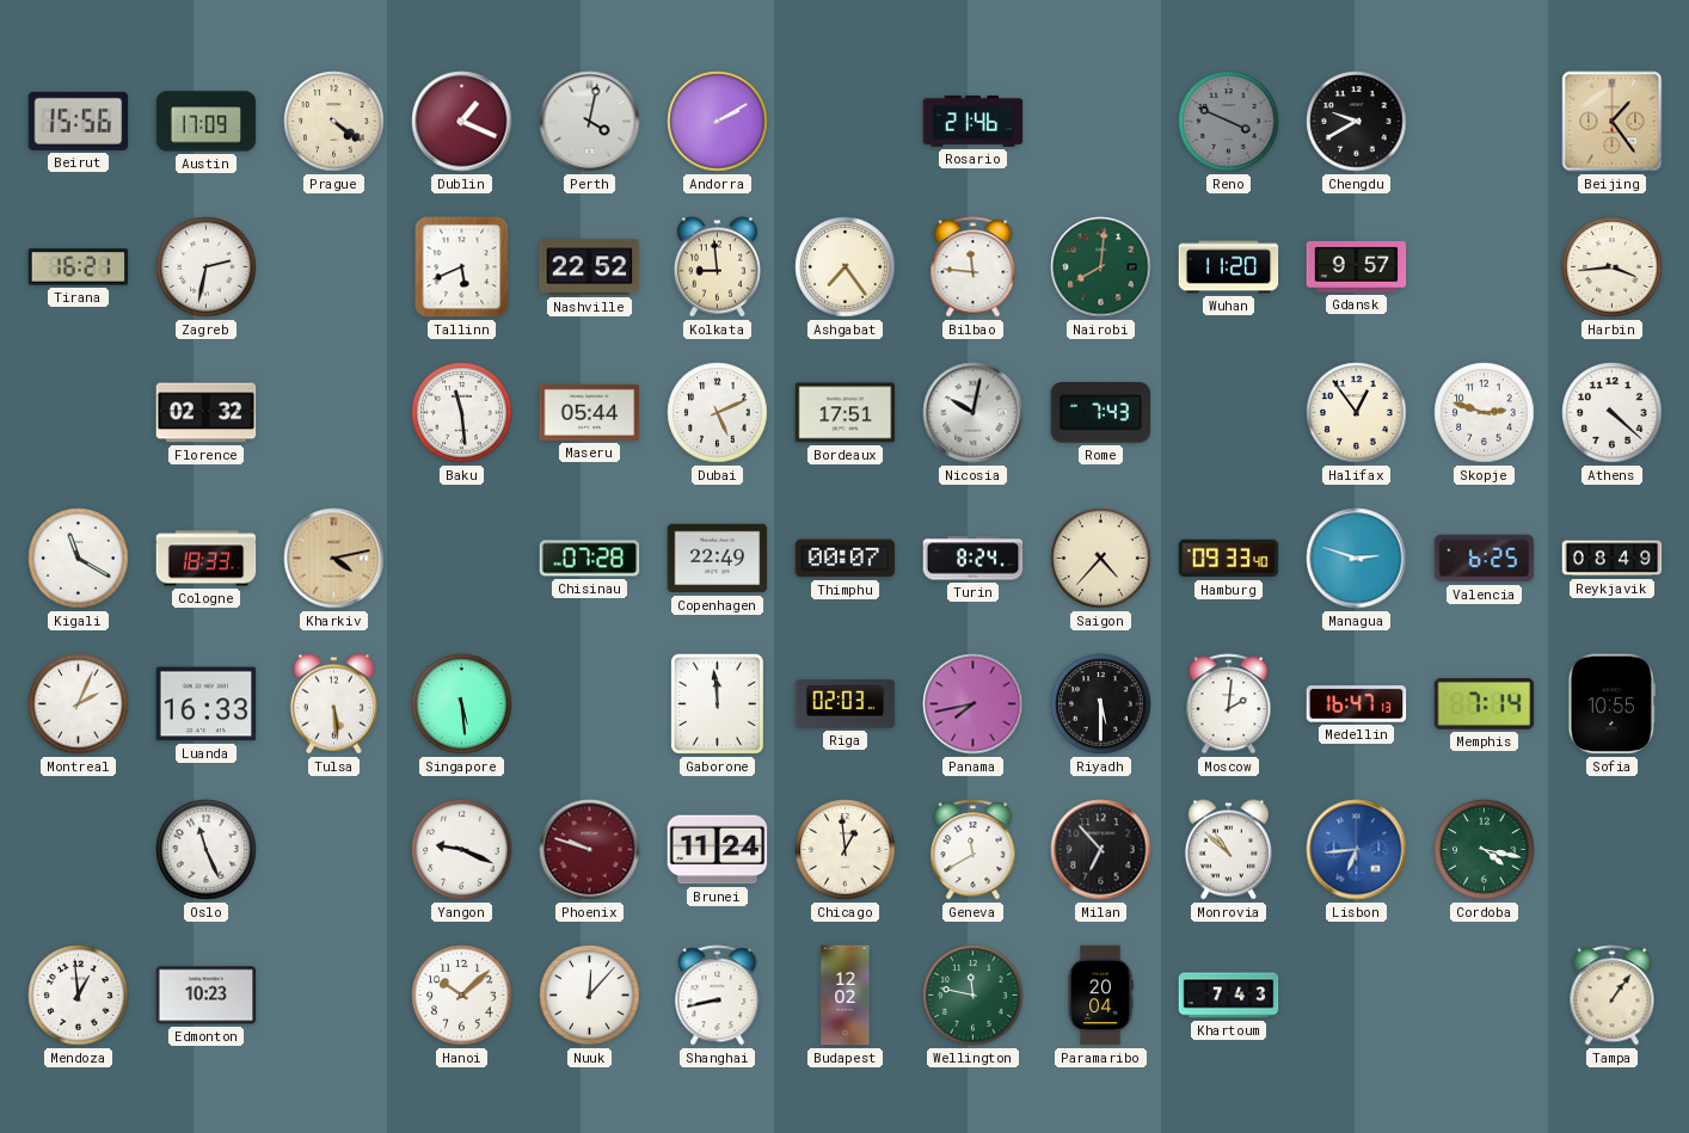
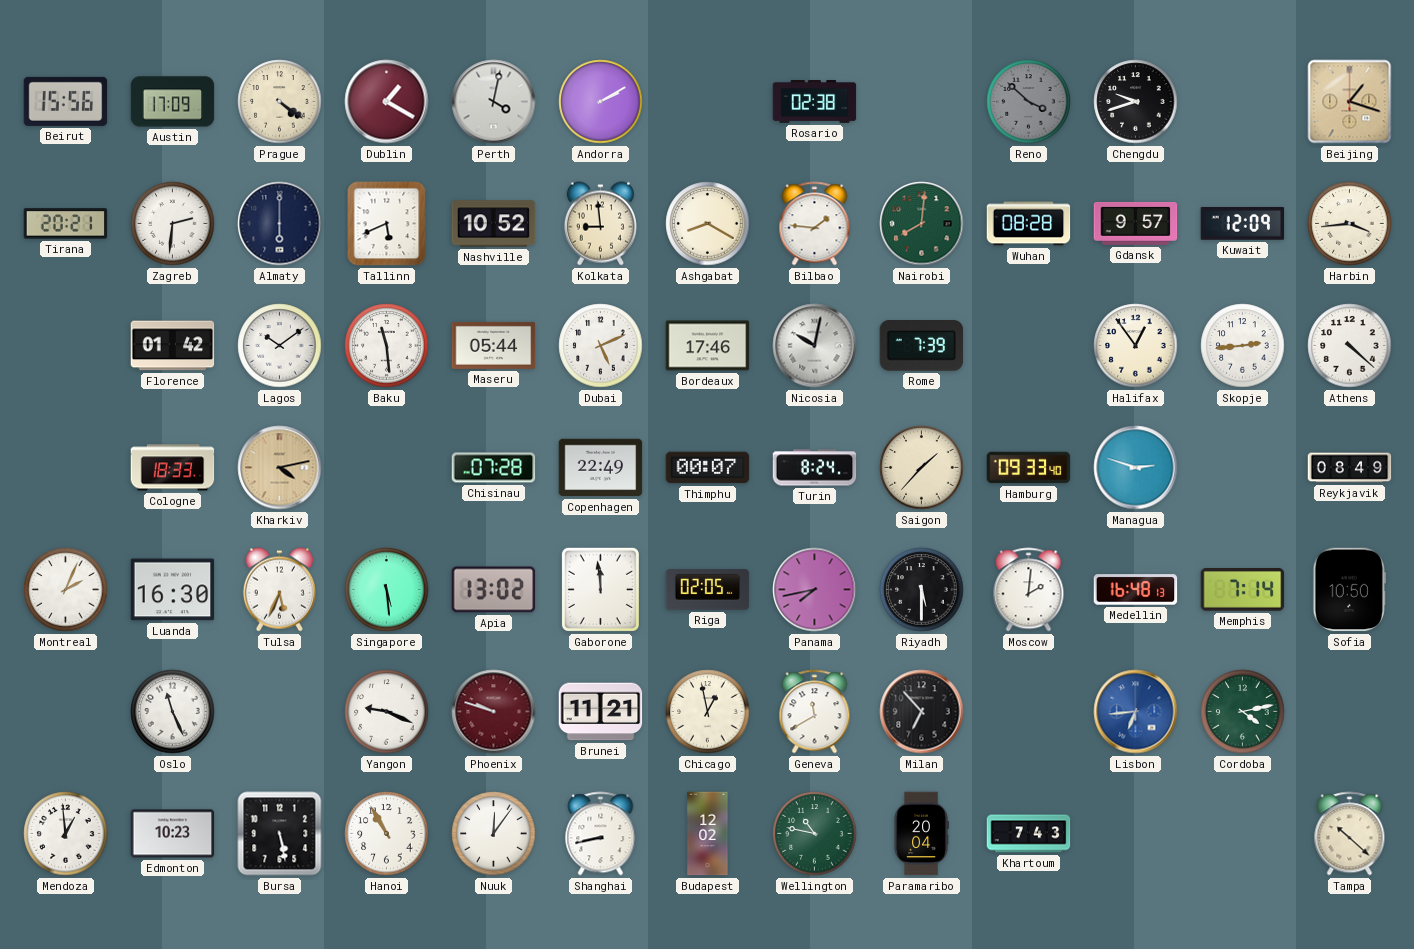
Dublin: 1:19 -> 1:20
Rosario: 21:46 -> 02:38
Reno: 3:49 -> 3:52
Chengdu: 9:40 -> 9:42
Beijing: 1:24 -> 1:18
Tirana: 16:21 -> 20:21
Zagreb: 2:32 -> 2:31
Almaty: none -> 6:00
Nashville: 22:52 -> 10:52
Ashgabat: 7:24 -> 8:20
Bilbao: 11:46 -> 1:46
Wuhan: 11:20 -> 08:28
Kuwait: none -> 12:09
Florence: 02:32 -> 01:42
Lagos: none -> 10:09
Bordeaux: 17:51 -> 17:46
Rome: 7:43 -> 7:39
Skopje: 2:48 -> 2:44
Kigali: 11:20 -> none
Saigon: 4:37 -> 1:37
Valencia: 6:25 -> none
Luanda: 16:33 -> 16:30
Tulsa: 5:29 -> 5:34
Apia: none -> 13:02
Riga: 02:03 -> 02:05
Medellin: 16:47 -> 16:48
Sofia: 10:55 -> 10:50
Brunei: 11:24 -> 11:21
Chicago: 12:59 -> 12:58
Monrovia: 10:52 -> none
Cordoba: 4:17 -> 4:13
Bursa: none -> 5:28
Hanoi: 10:08 -> 10:55
Nuuk: 12:07 -> 12:06
Wellington: 11:47 -> 10:47
Tampa: 1:06 -> 10:22
